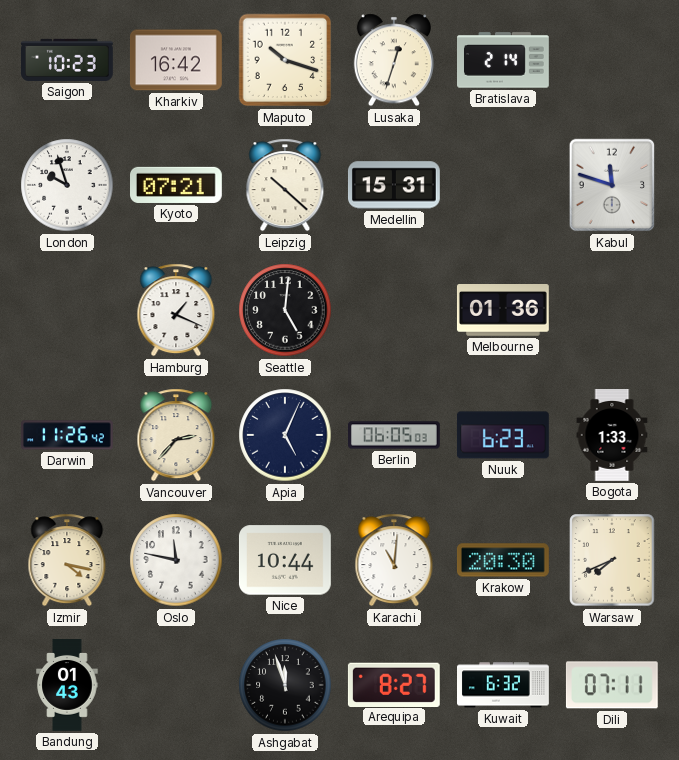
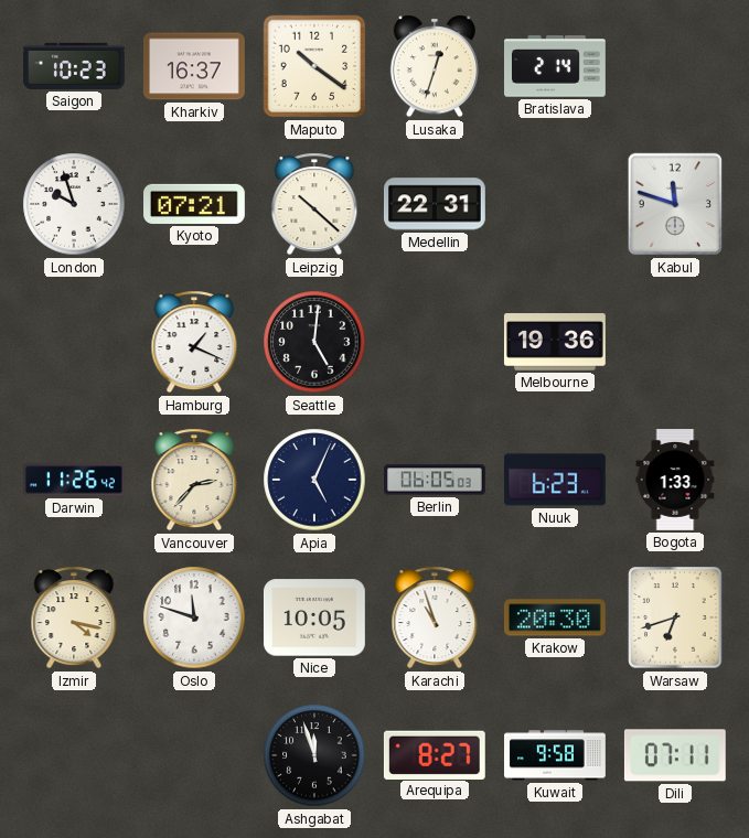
Kharkiv: 16:42 -> 16:37
Maputo: 10:18 -> 10:21
Medellin: 15:31 -> 22:31
Melbourne: 01:36 -> 19:36
Oslo: 11:47 -> 11:48
Nice: 10:44 -> 10:05
Karachi: 11:01 -> 10:57
Warsaw: 7:41 -> 6:42
Bandung: 01:43 -> none
Kuwait: 6:32 -> 9:58
